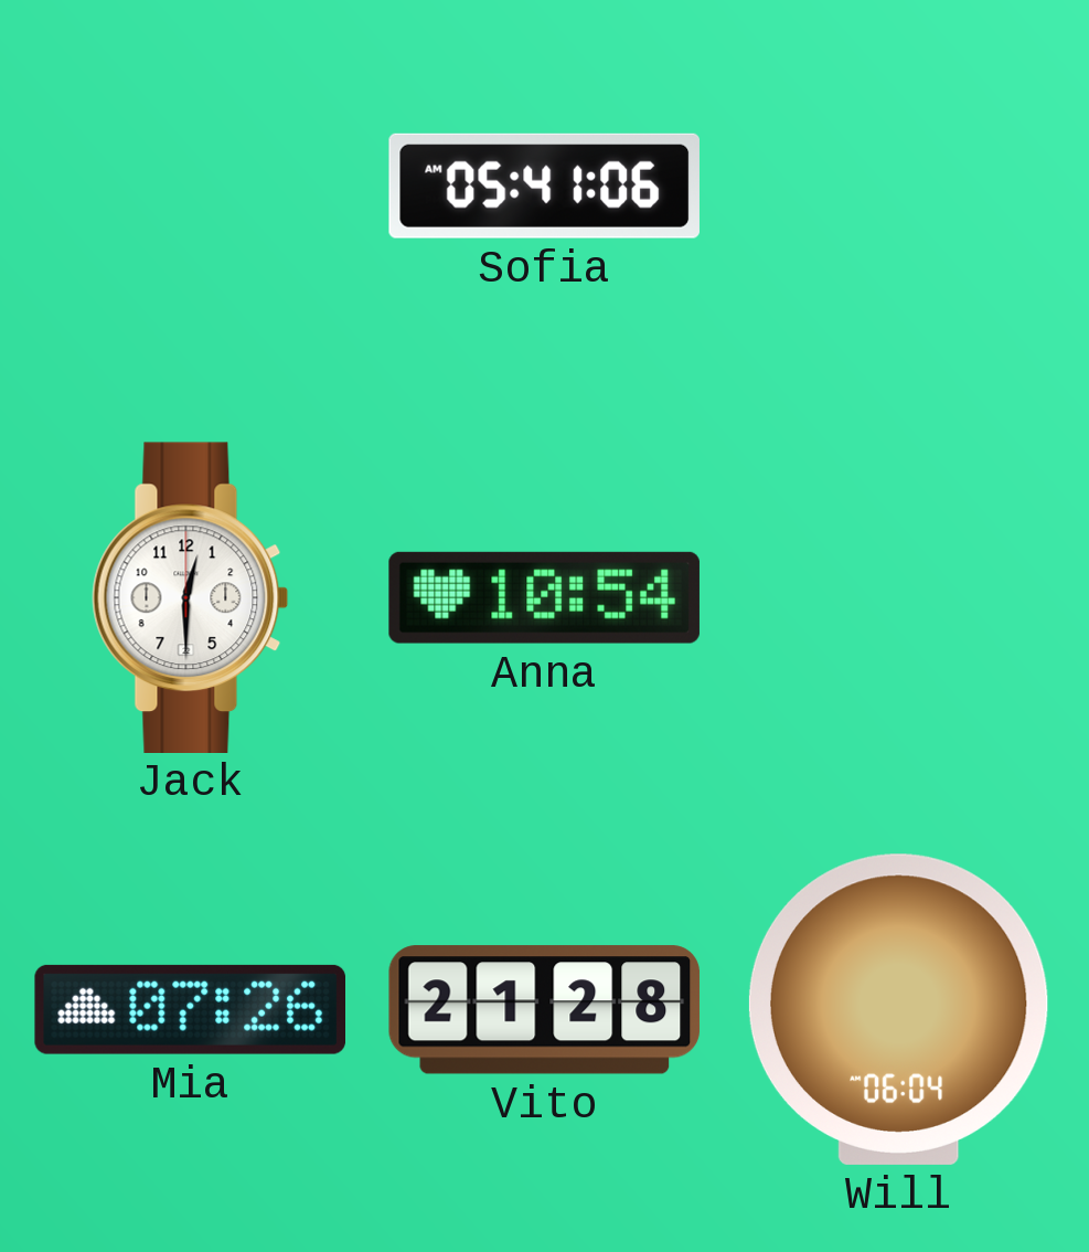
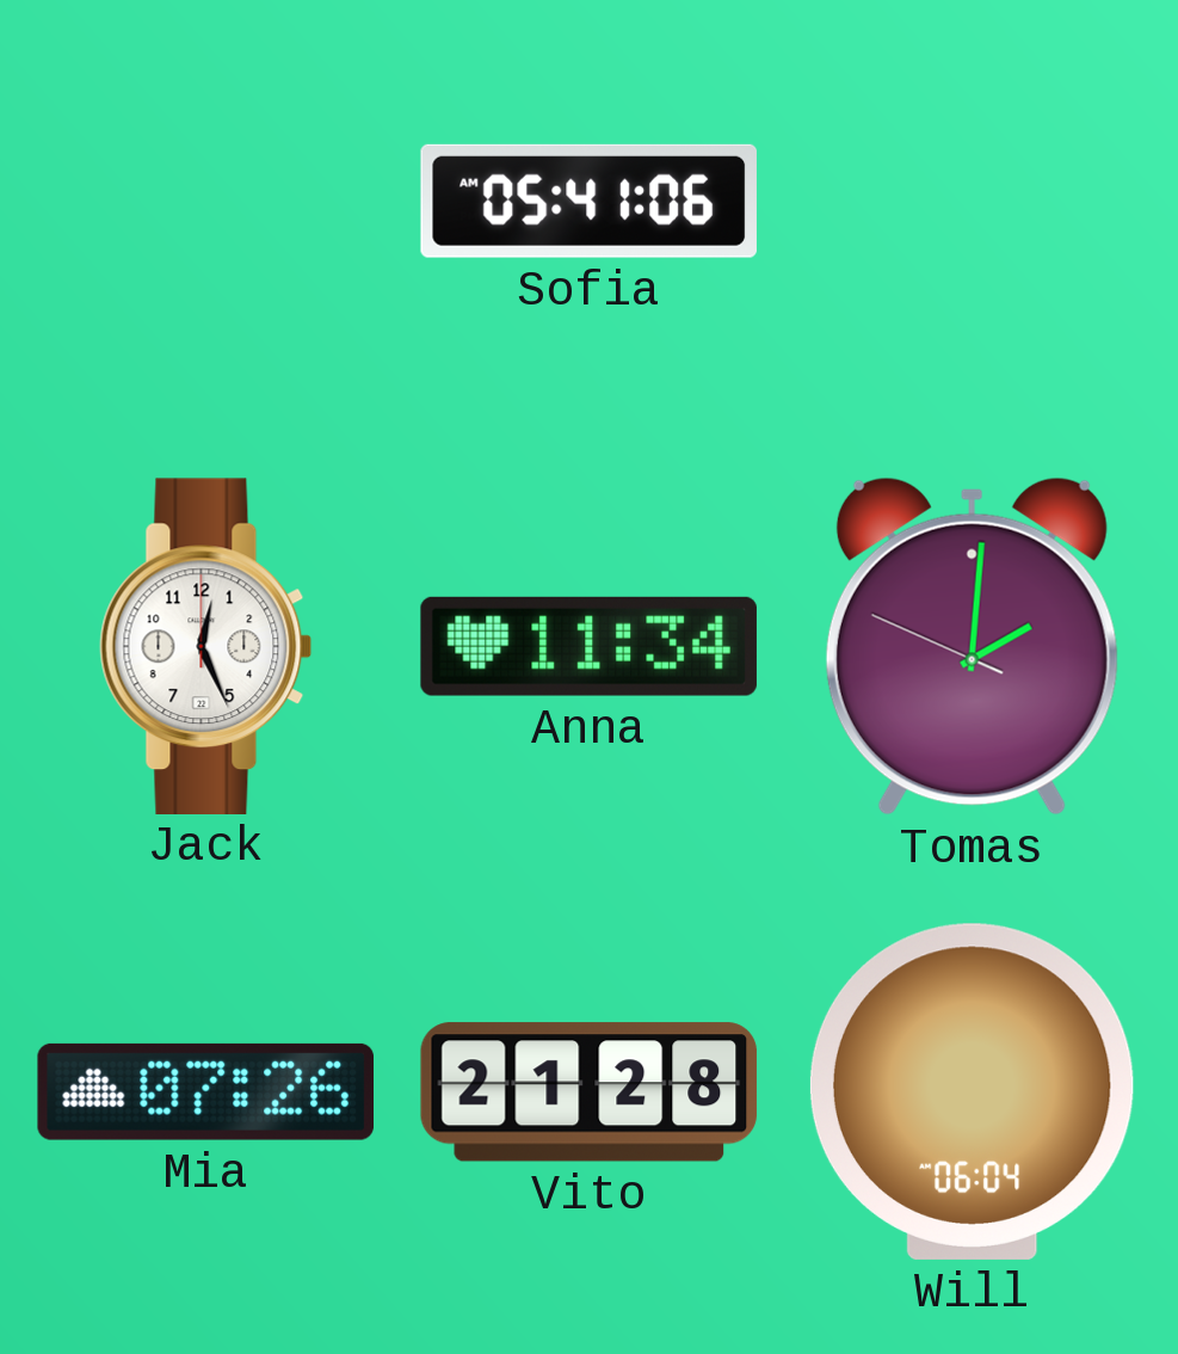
Jack: 12:30 -> 12:26
Anna: 10:54 -> 11:34
Tomas: none -> 2:00
